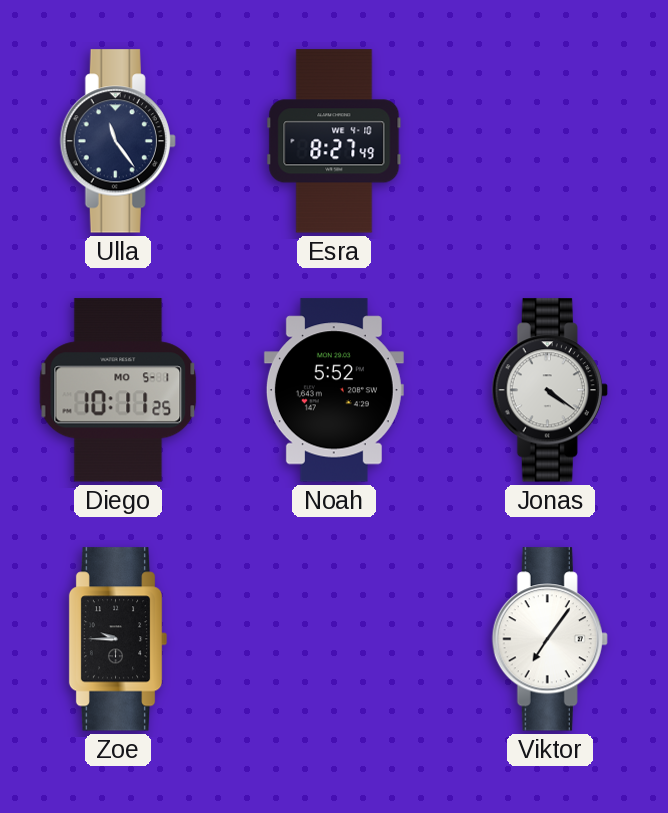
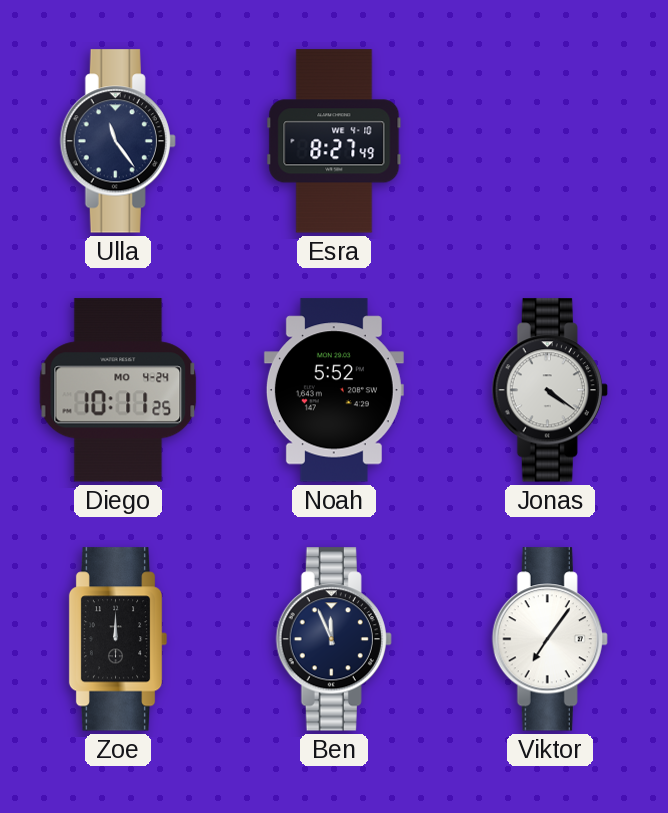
Diego date: MO 5-1 -> MO 4-24
Zoe: 9:45 -> 12:00
Ben: none -> 11:56
